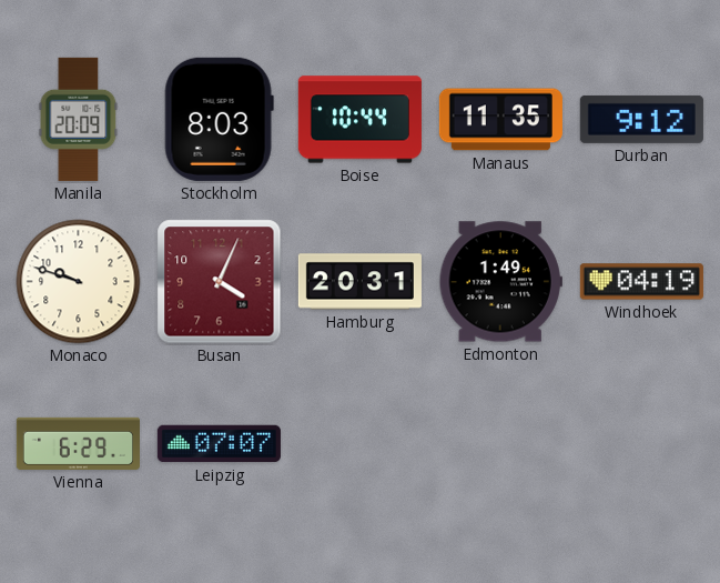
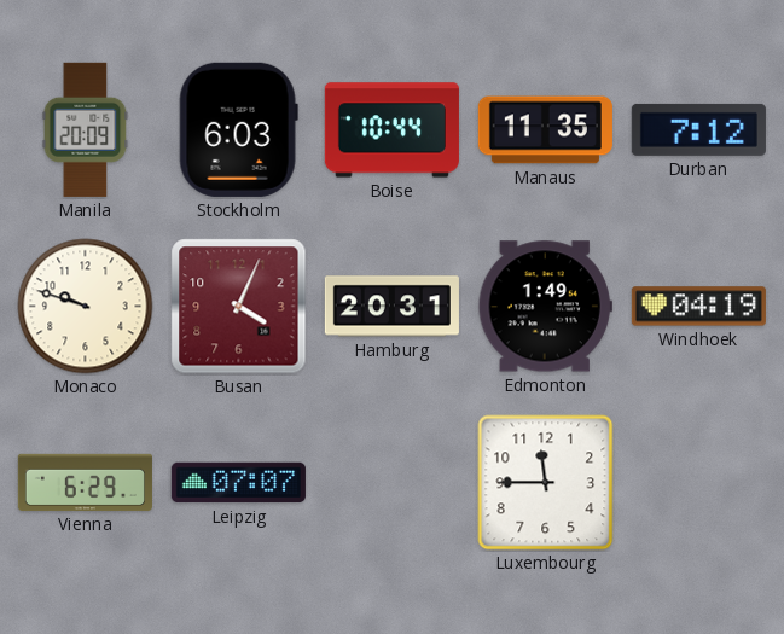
Stockholm: 8:03 -> 6:03
Durban: 9:12 -> 7:12
Luxembourg: none -> 11:45
